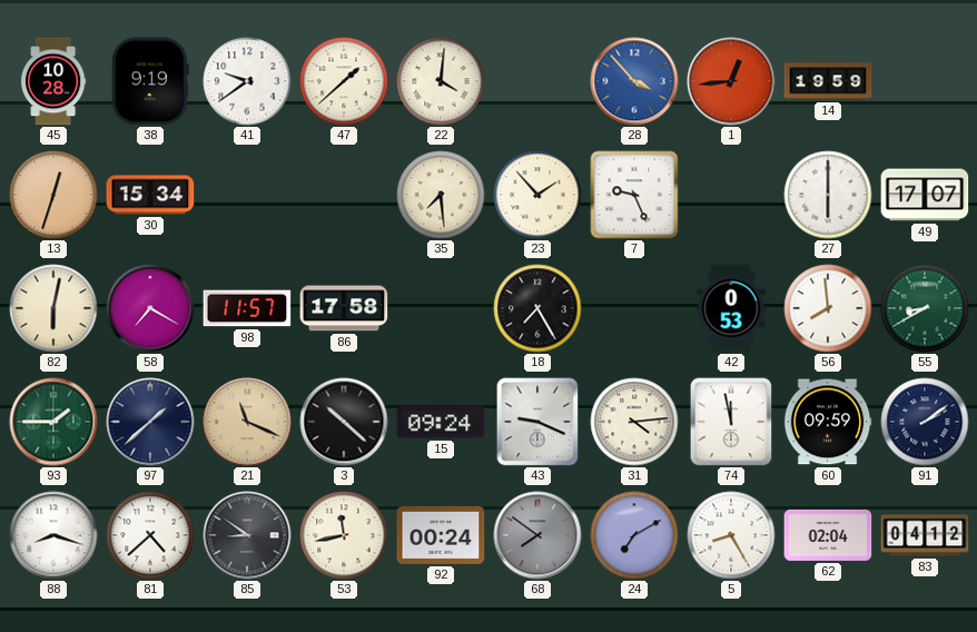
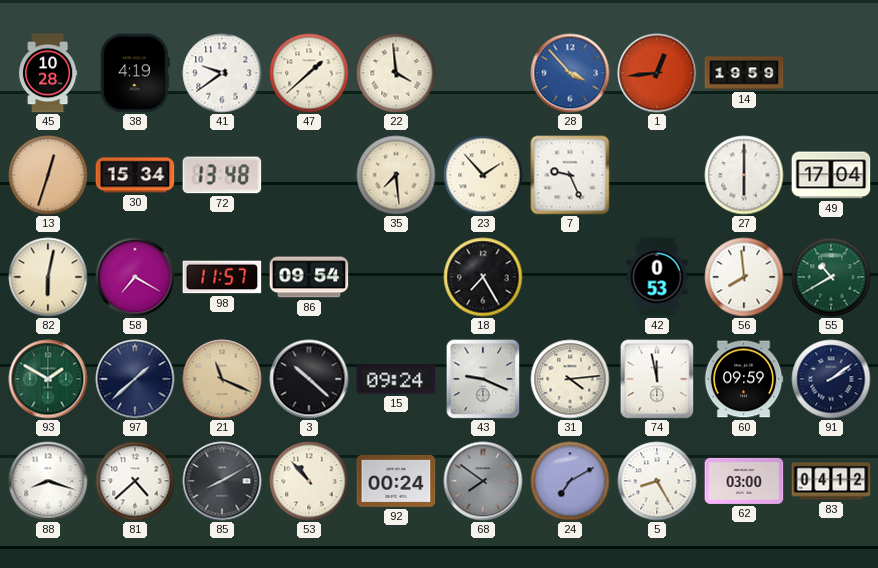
38: 9:19 -> 4:19
22: 4:01 -> 3:59
72: none -> 13:48
49: 17:07 -> 17:04
86: 17:58 -> 09:54
55: 8:40 -> 10:40
93: 1:45 -> 1:50
85: 8:51 -> 8:10
53: 11:43 -> 10:53
62: 02:04 -> 03:00
